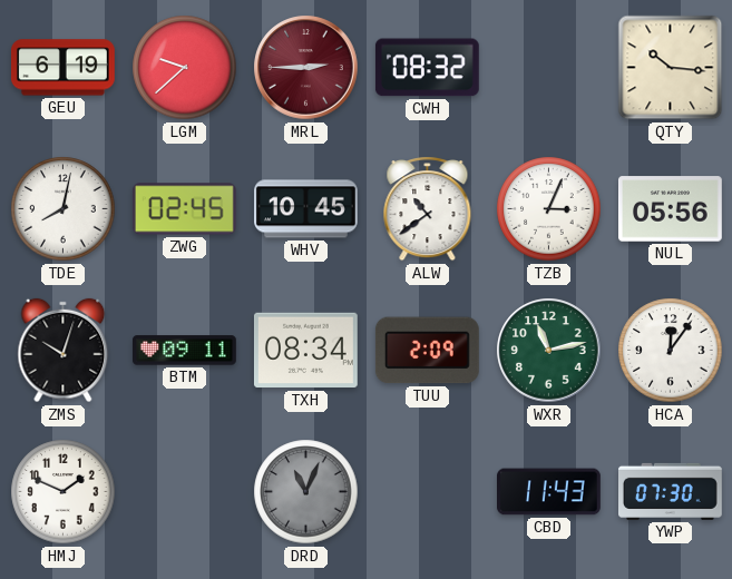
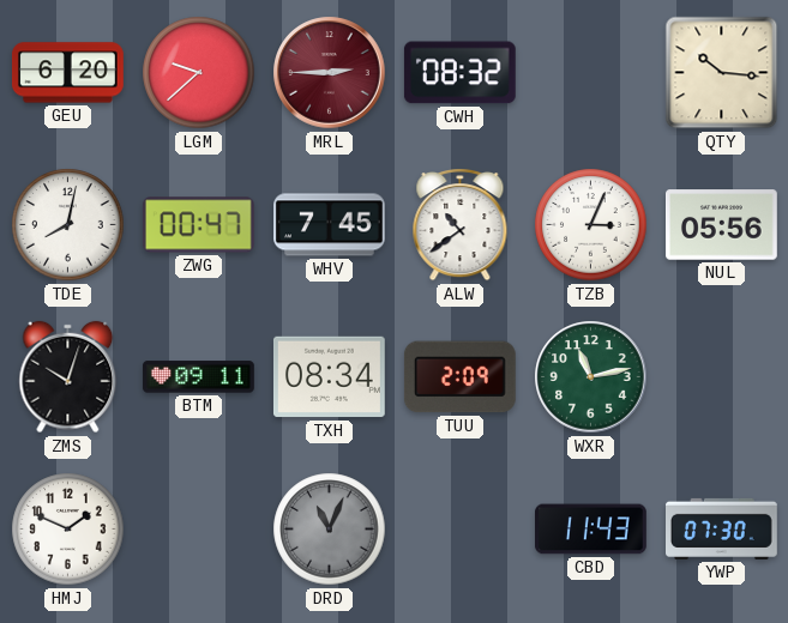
GEU: 6:19 -> 6:20
ZWG: 02:45 -> 00:47
WHV: 10:45 -> 7:45
HCA: 12:06 -> none
